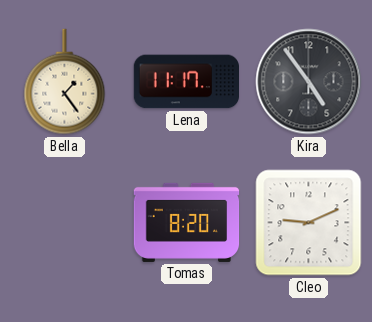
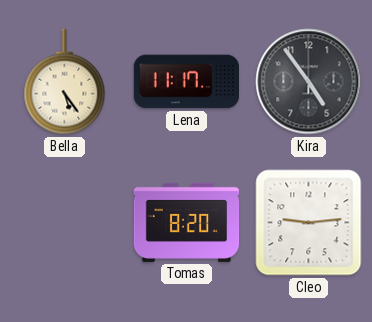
Bella: 1:24 -> 5:24
Cleo: 9:11 -> 9:14
